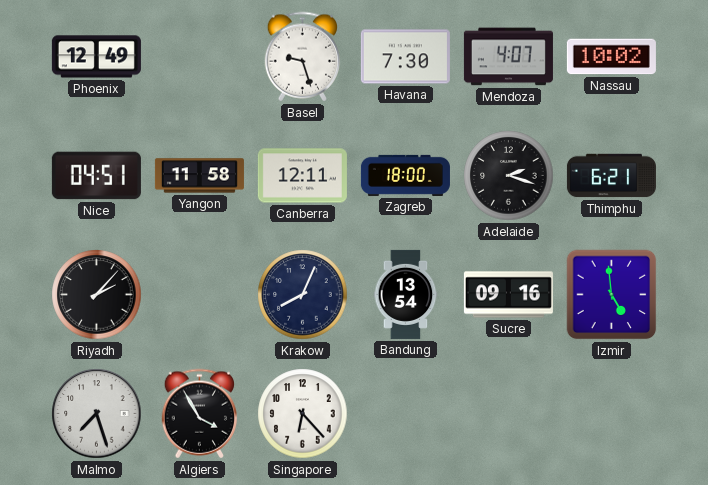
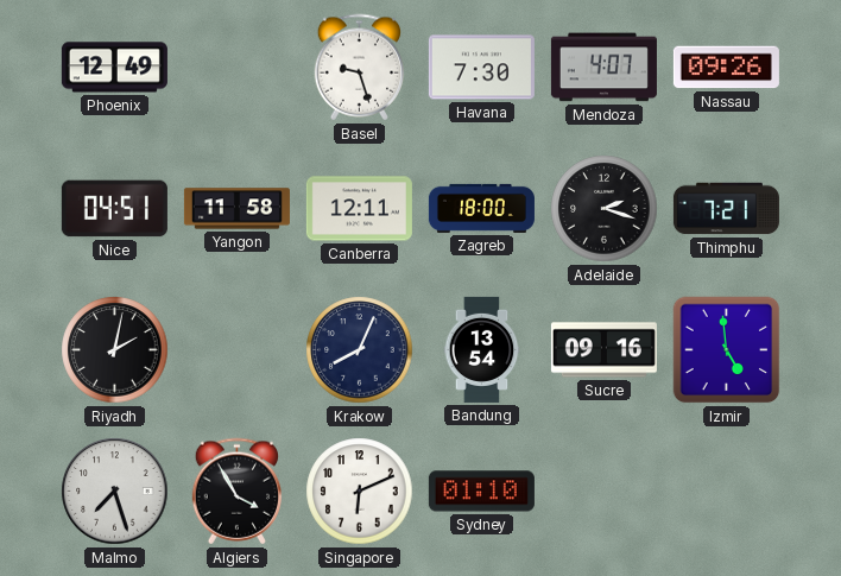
Nassau: 10:02 -> 09:26
Thimphu: 6:21 -> 7:21
Riyadh: 2:07 -> 2:02
Singapore: 6:23 -> 6:11
Sydney: none -> 01:10
